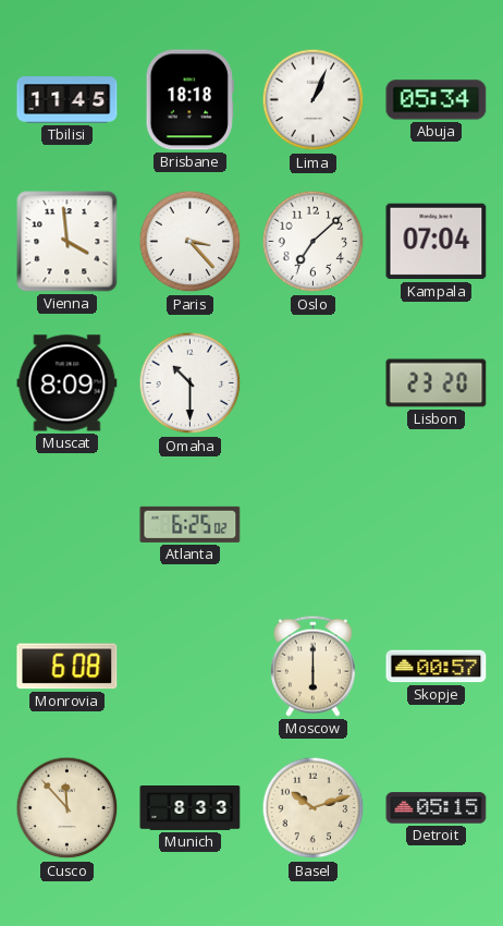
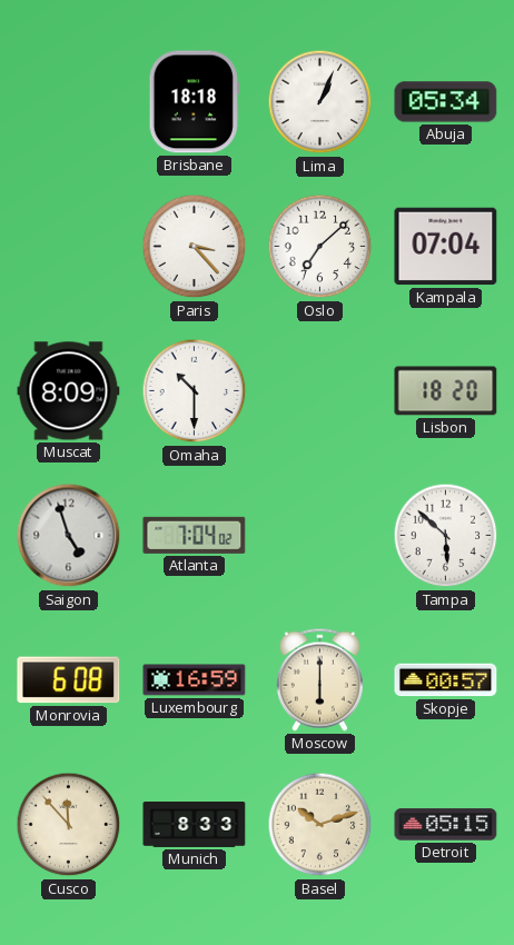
Tbilisi: 11:45 -> none
Vienna: 3:59 -> none
Lisbon: 23:20 -> 18:20
Saigon: none -> 4:57
Atlanta: 6:25 -> 7:04
Tampa: none -> 5:52
Luxembourg: none -> 16:59
